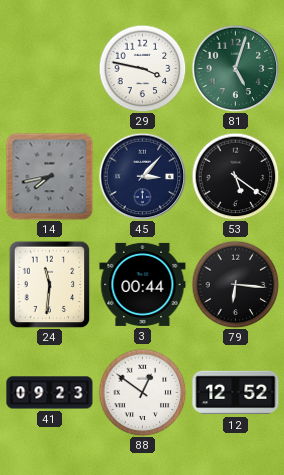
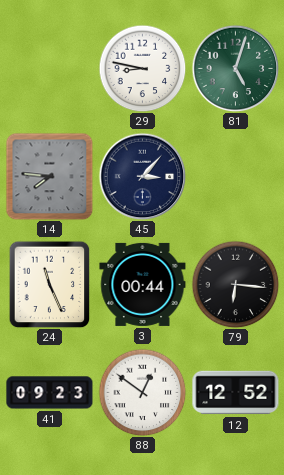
29: 3:47 -> 8:47
14: 7:43 -> 7:46
53: 5:21 -> none
24: 11:31 -> 11:26
